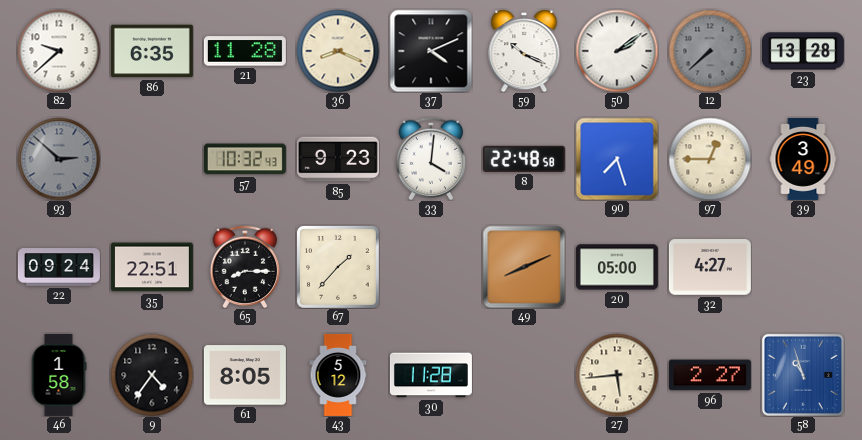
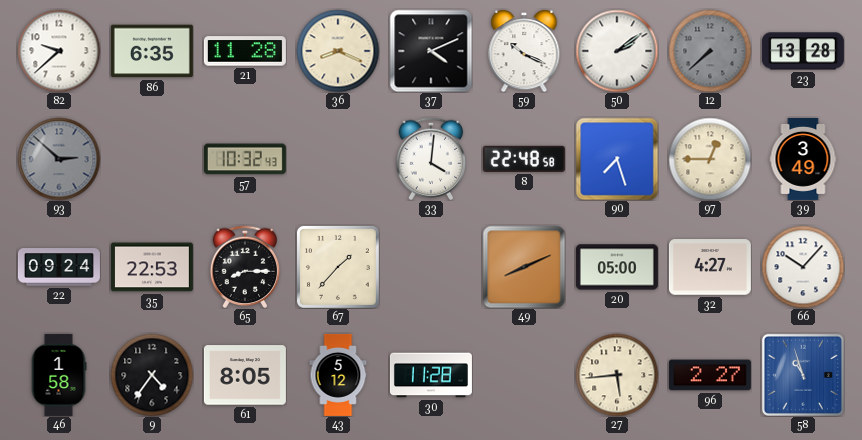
85: 9:23 -> none
35: 22:51 -> 22:53
66: none -> 10:07
